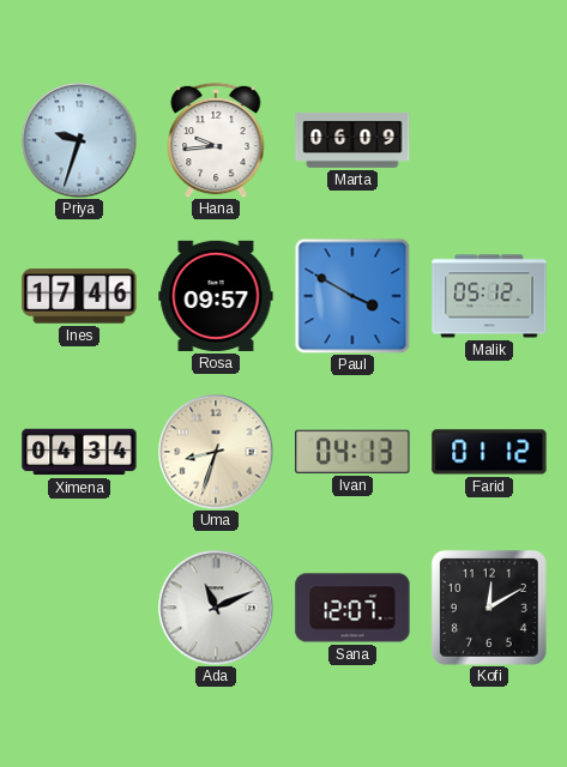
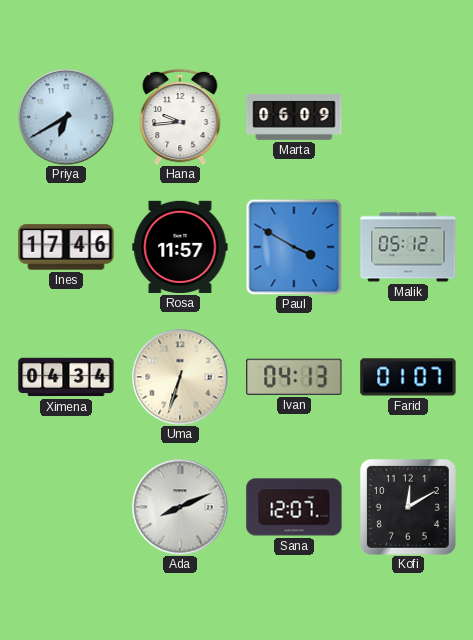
Priya: 9:33 -> 6:40
Rosa: 09:57 -> 11:57
Uma: 8:33 -> 6:33
Farid: 01:12 -> 01:07
Ada: 11:11 -> 8:11
